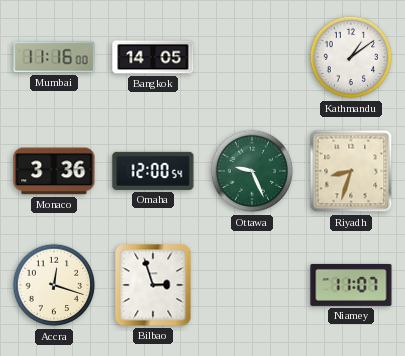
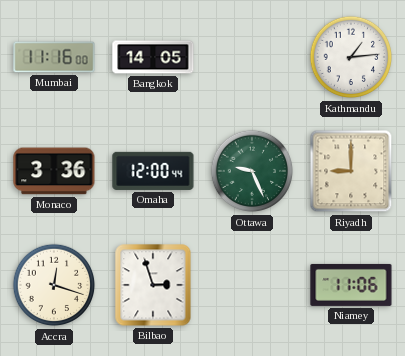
Kathmandu: 1:09 -> 1:14
Omaha: 12:00:54 -> 12:00:44
Riyadh: 8:33 -> 9:00
Niamey: 11:07 -> 11:06
